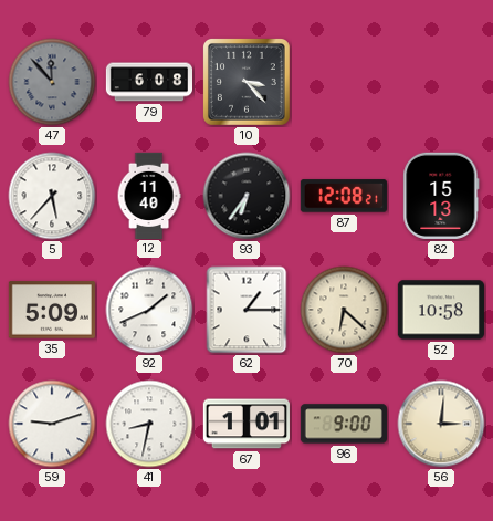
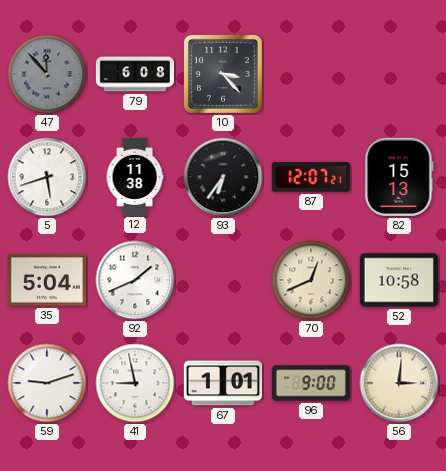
5: 5:37 -> 5:42
12: 11:40 -> 11:38
87: 12:08 -> 12:07
35: 5:09 -> 5:04
62: 1:15 -> none
70: 6:22 -> 12:41
41: 8:32 -> 8:58
